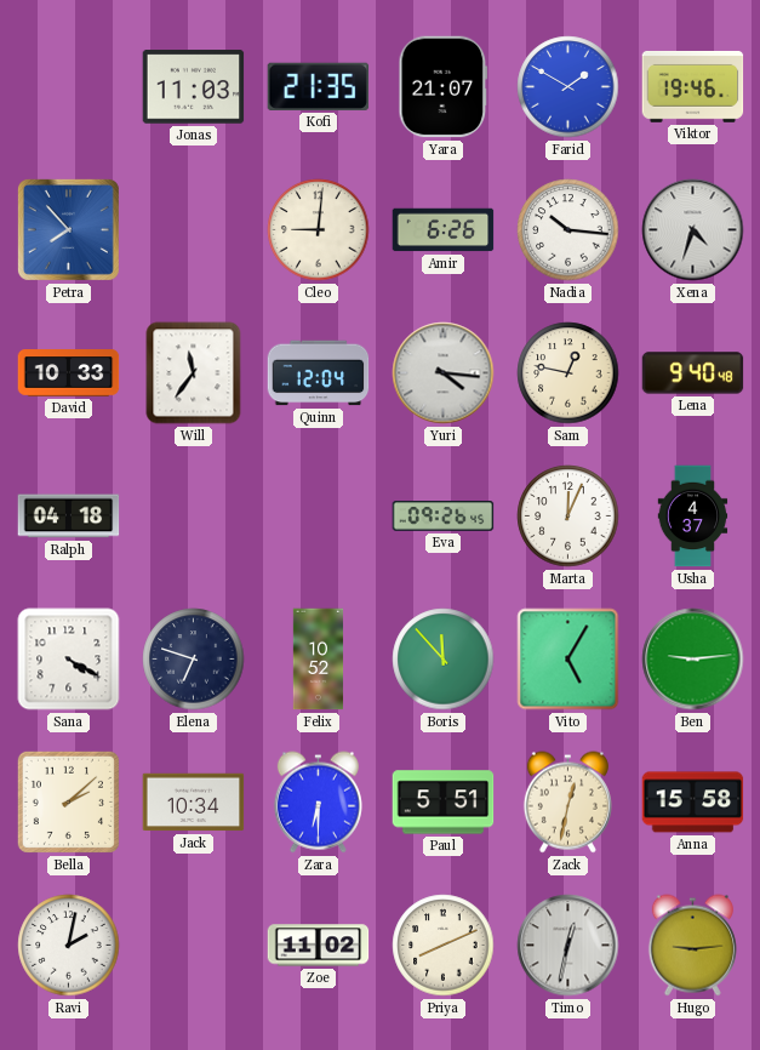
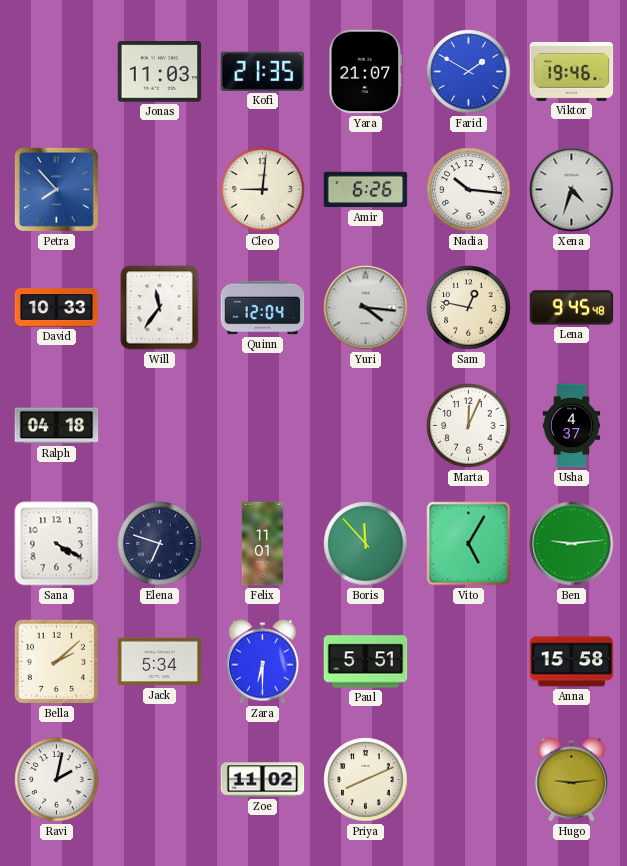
Lena: 9:40 -> 9:45
Eva: 09:26 -> none
Felix: 10:52 -> 11:01
Jack: 10:34 -> 5:34
Zack: 12:32 -> none
Timo: 12:32 -> none
